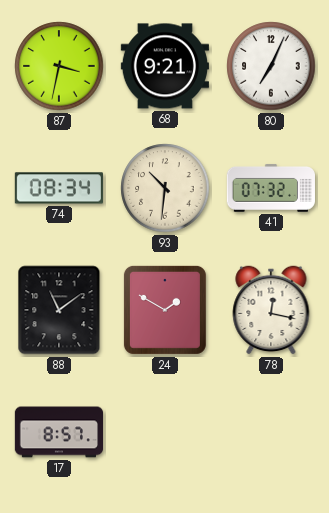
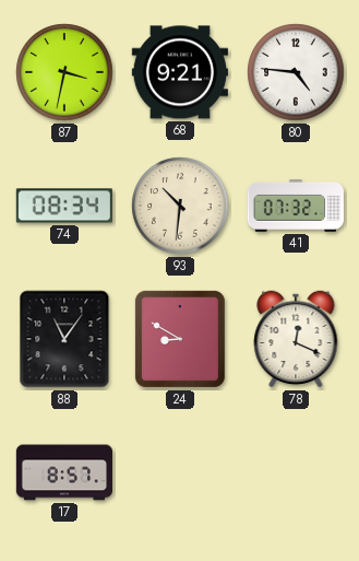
80: 7:04 -> 4:46
88: 11:09 -> 11:06
24: 1:50 -> 8:50
78: 12:17 -> 12:19
